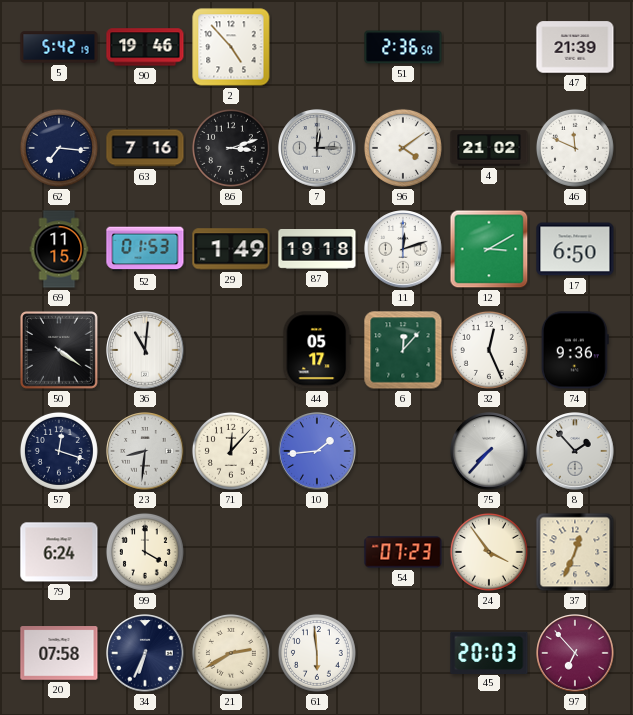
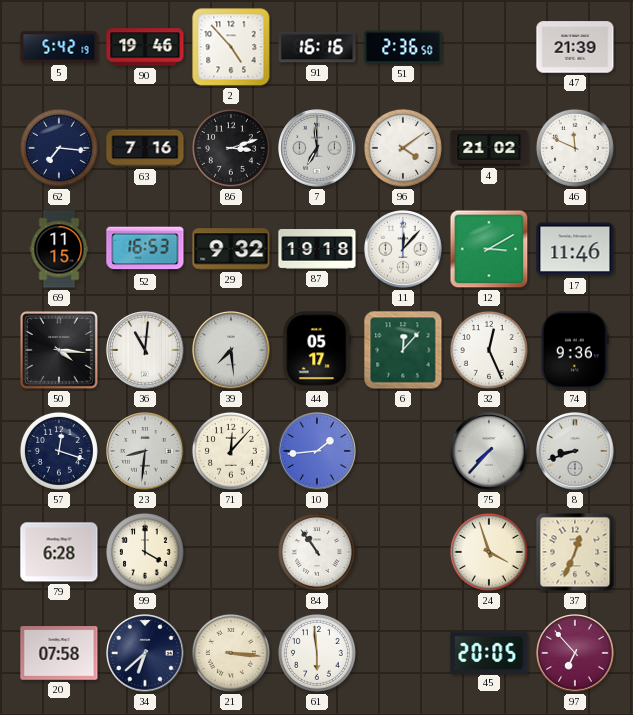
91: none -> 16:16
7: 12:15 -> 6:59
52: 01:53 -> 16:53
29: 1:49 -> 9:32
11: 12:12 -> 12:07
17: 6:50 -> 11:46
50: 4:21 -> 4:16
39: none -> 7:29
8: 1:53 -> 8:42
79: 6:24 -> 6:28
84: none -> 10:54
54: 07:23 -> none
24: 3:54 -> 3:57
34: 6:34 -> 6:38
21: 2:40 -> 3:16
45: 20:03 -> 20:05
